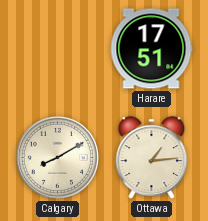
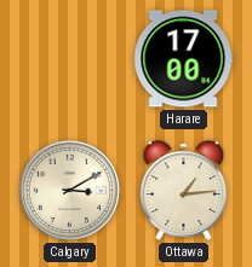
Harare: 17:51 -> 17:00
Calgary: 8:10 -> 3:10
